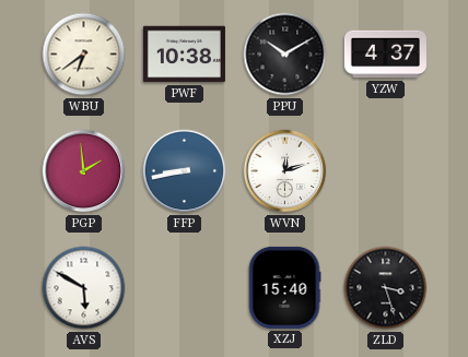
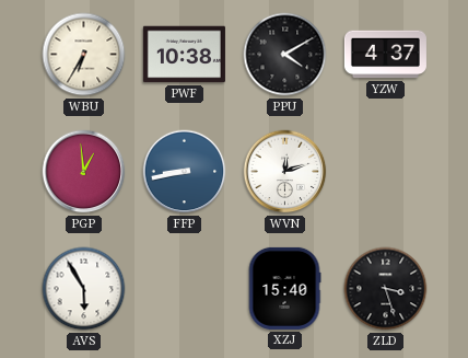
WBU: 6:39 -> 6:35
PPU: 10:10 -> 4:10
PGP: 1:59 -> 12:59
AVS: 5:50 -> 5:55
